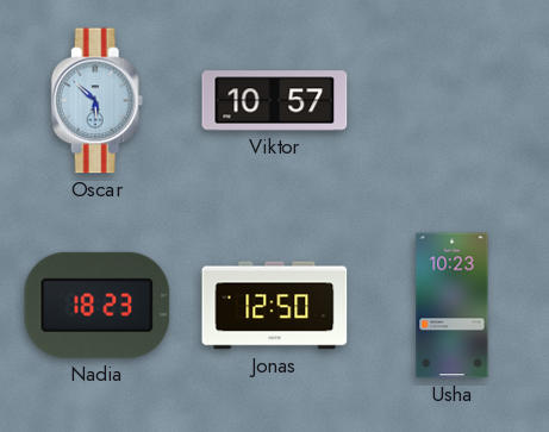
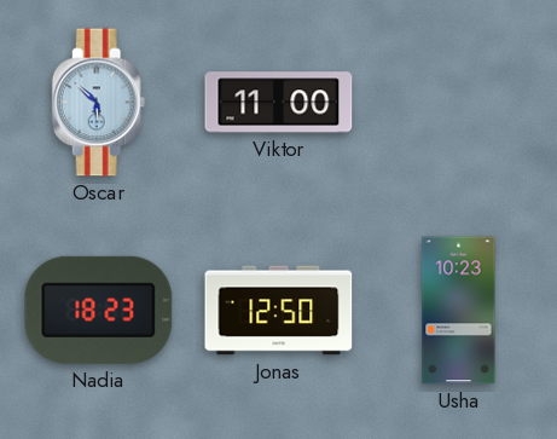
Viktor: 10:57 -> 11:00
